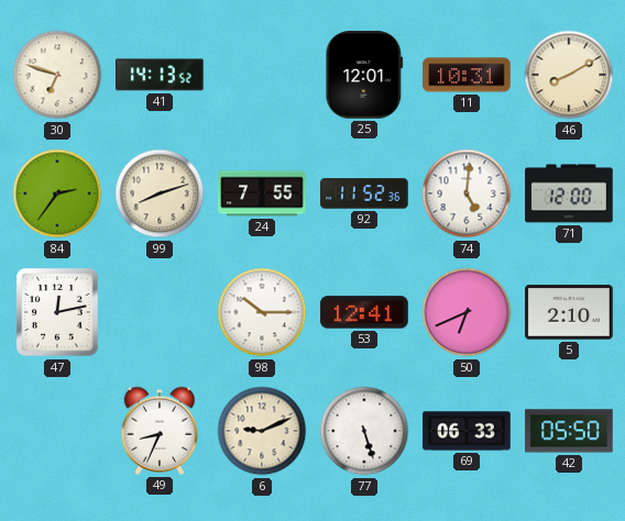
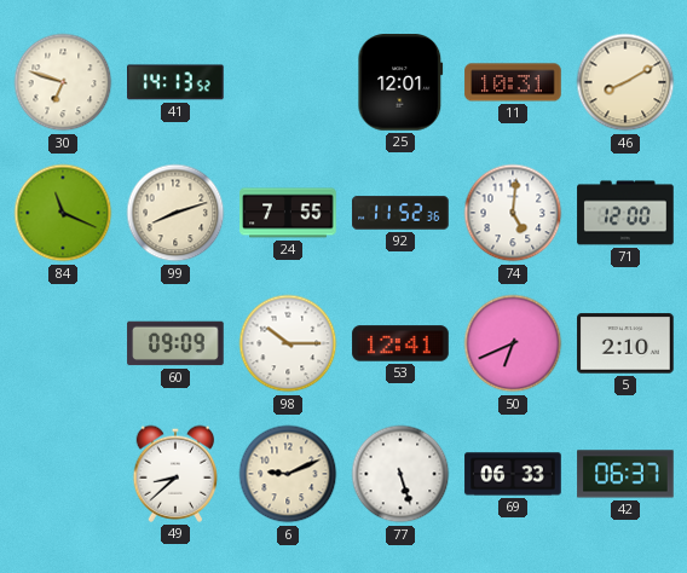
84: 2:36 -> 11:19
47: 12:13 -> none
60: none -> 09:09
49: 8:34 -> 8:38
42: 05:50 -> 06:37
